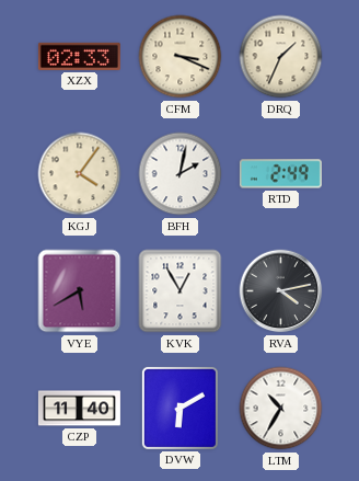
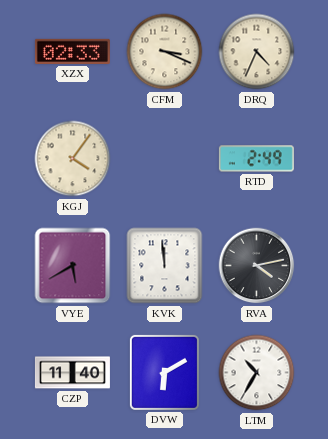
DRQ: 1:34 -> 4:34
BFH: 2:02 -> none
KVK: 12:55 -> 11:59
